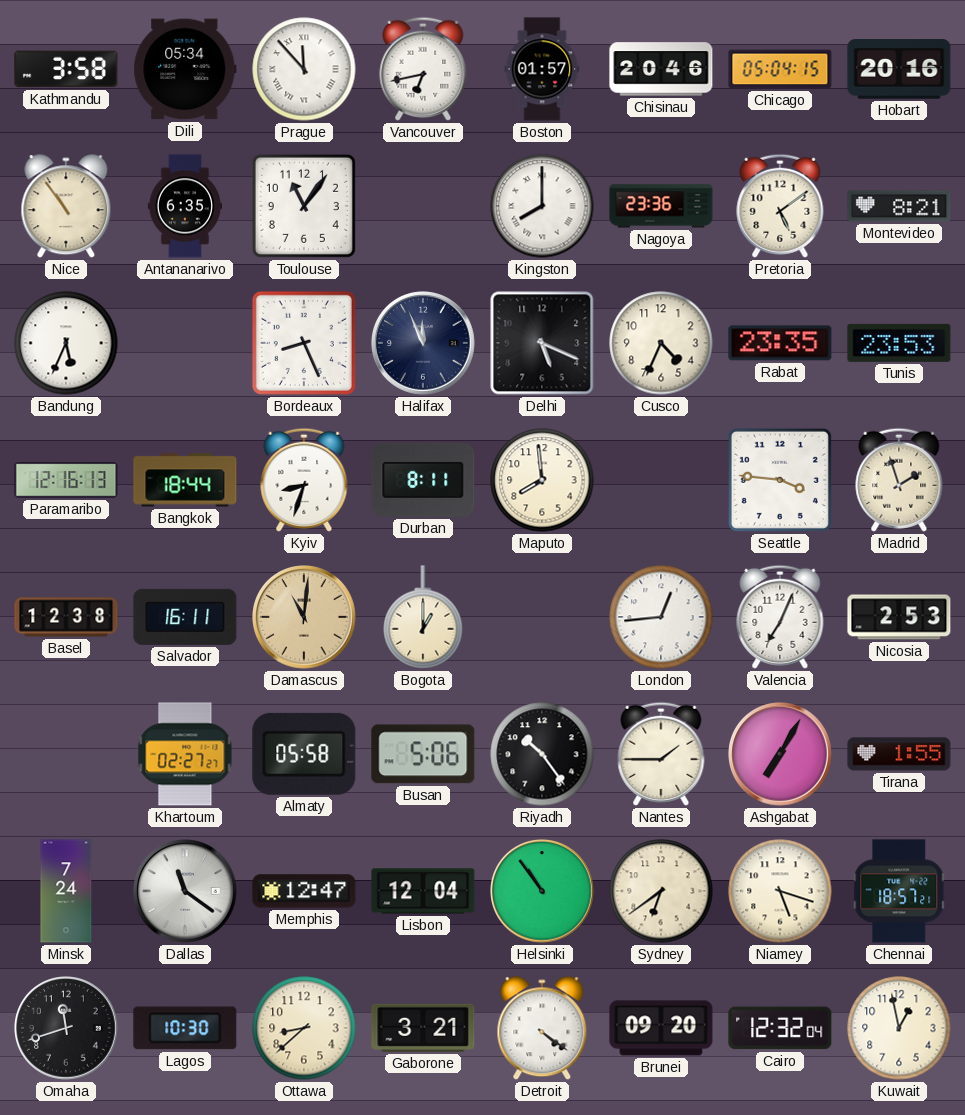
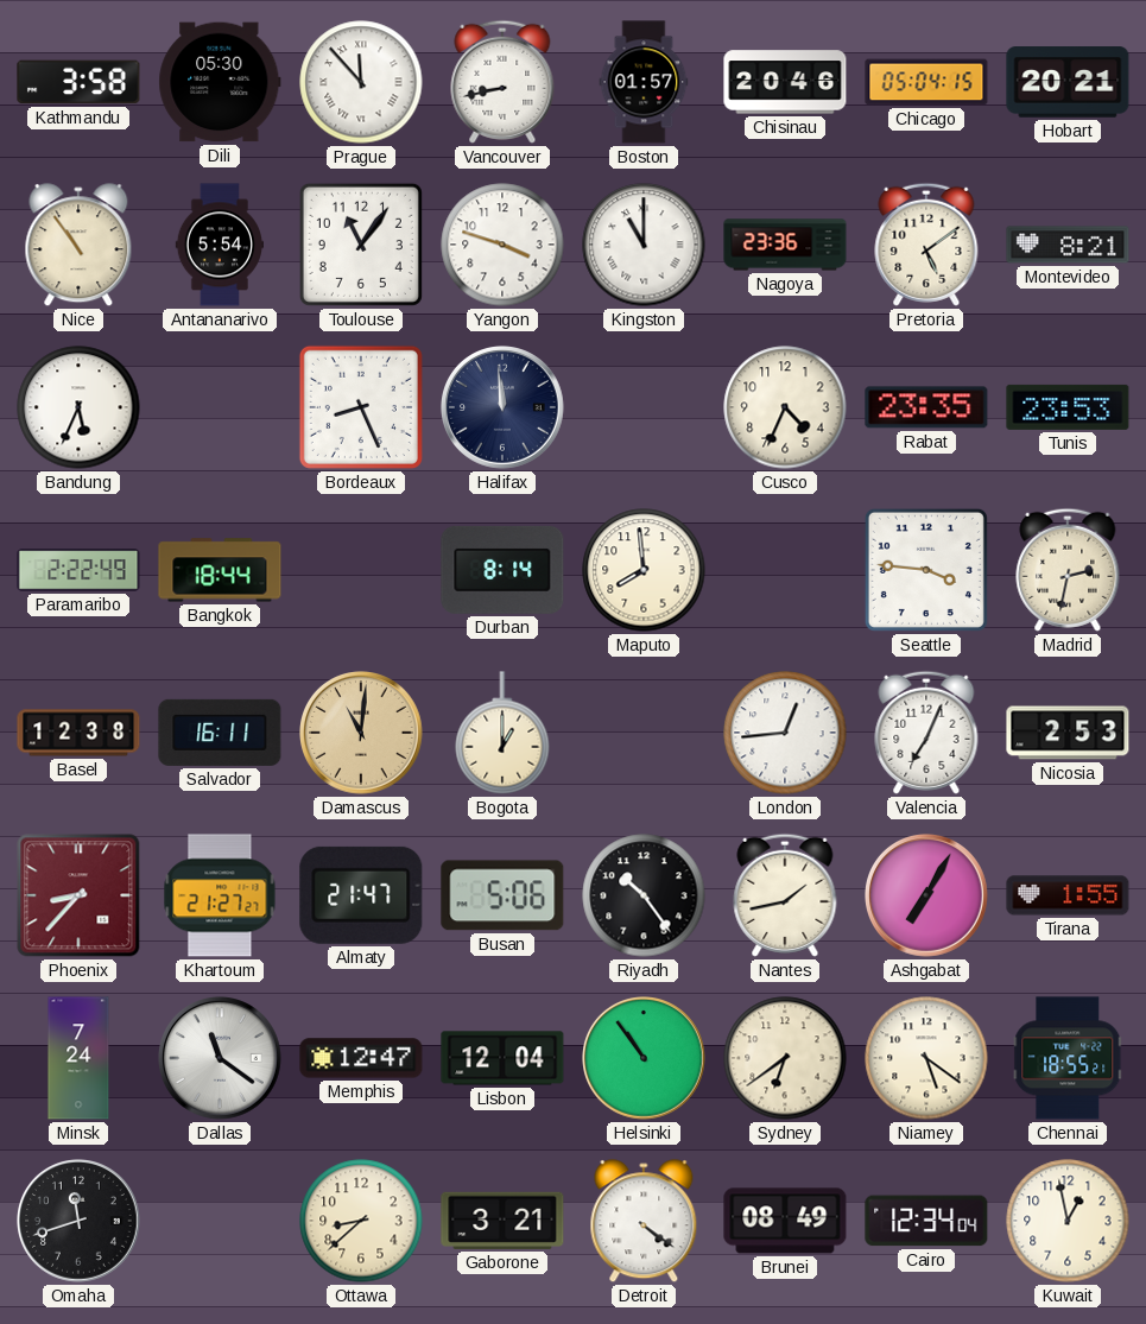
Dili: 05:34 -> 05:30
Vancouver: 6:43 -> 8:43
Hobart: 20:16 -> 20:21
Antananarivo: 6:35 -> 5:54
Yangon: none -> 3:48
Kingston: 8:00 -> 11:00
Halifax: 11:56 -> 11:59
Delhi: 5:19 -> none
Paramaribo: 12:16 -> 2:22
Kyiv: 8:33 -> none
Durban: 8:11 -> 8:14
Madrid: 1:57 -> 2:32
Phoenix: none -> 8:37
Khartoum: 02:27 -> 21:27
Almaty: 05:58 -> 21:47
Nantes: 1:45 -> 1:43
Niamey: 5:18 -> 5:21
Chennai: 18:57 -> 18:55
Lagos: 10:30 -> none
Brunei: 09:20 -> 08:49
Cairo: 12:32 -> 12:34
